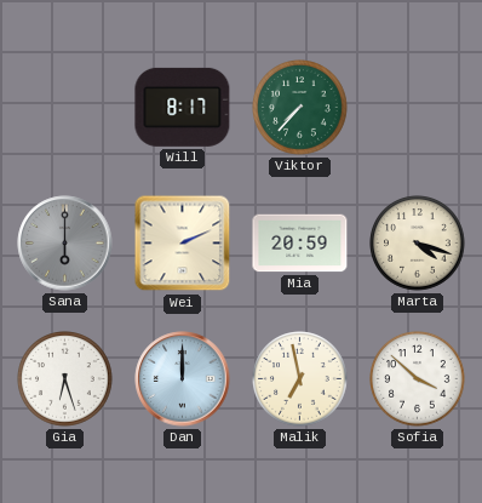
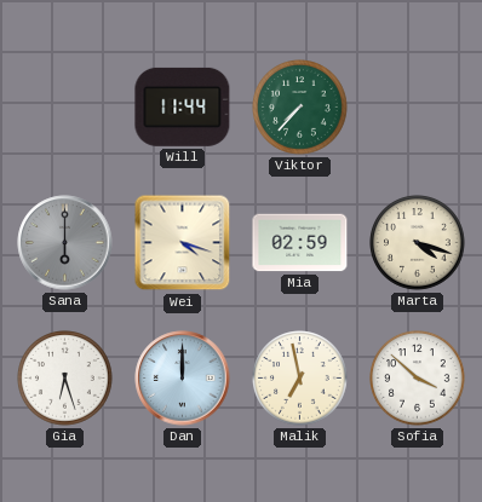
Will: 8:17 -> 11:44
Wei: 2:11 -> 4:18
Mia: 20:59 -> 02:59
